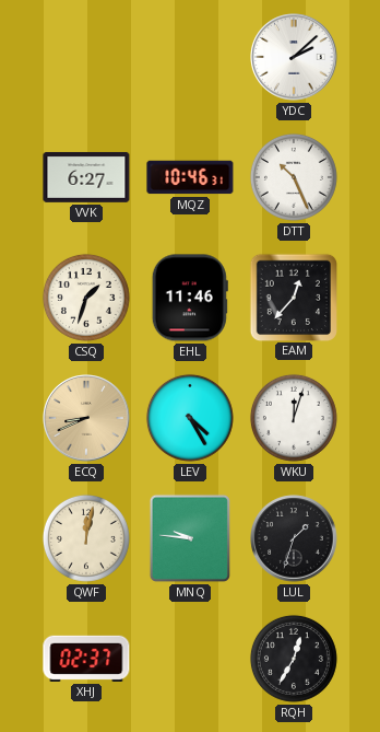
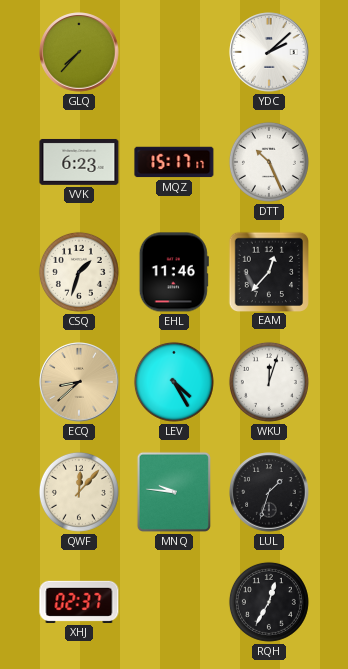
GLQ: none -> 7:37
VVK: 6:27 -> 6:23
MQZ: 10:46 -> 15:17
ECQ: 8:41 -> 8:38
QWF: 12:02 -> 12:07
